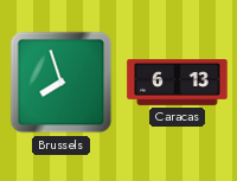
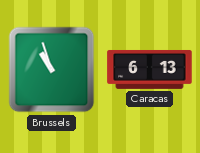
Brussels: 7:57 -> 10:57
